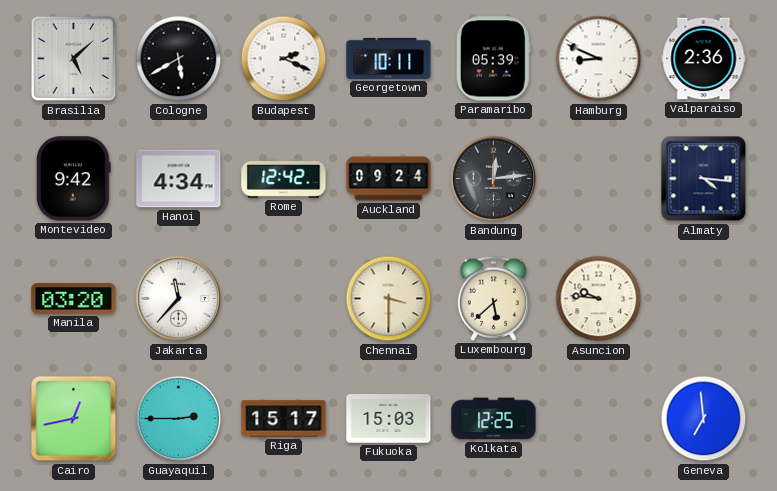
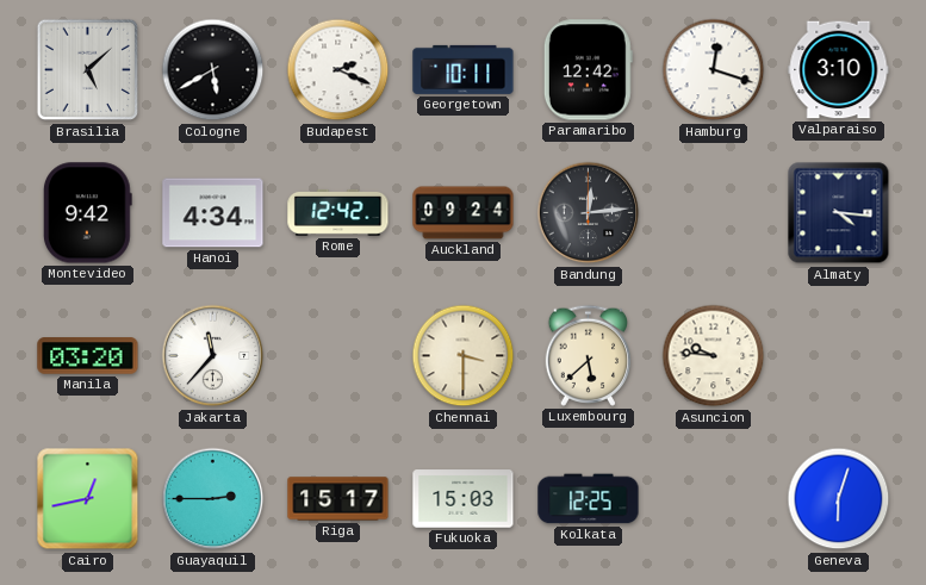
Paramaribo: 05:39 -> 12:42
Hamburg: 8:49 -> 12:18
Valparaiso: 2:36 -> 3:10
Geneva: 6:59 -> 6:03
